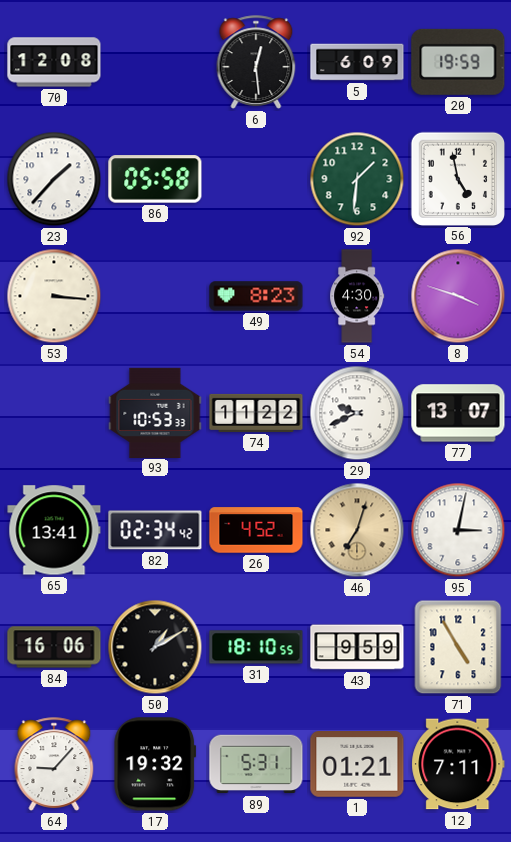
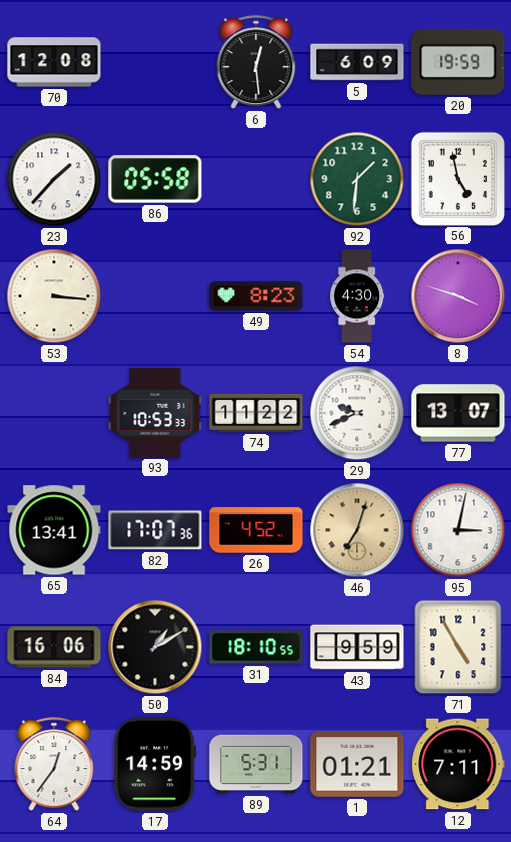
82: 02:34 -> 17:07
64: 9:07 -> 12:36
17: 19:32 -> 14:59
